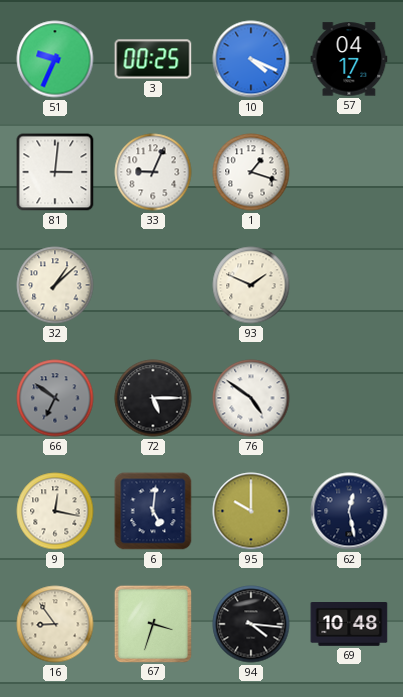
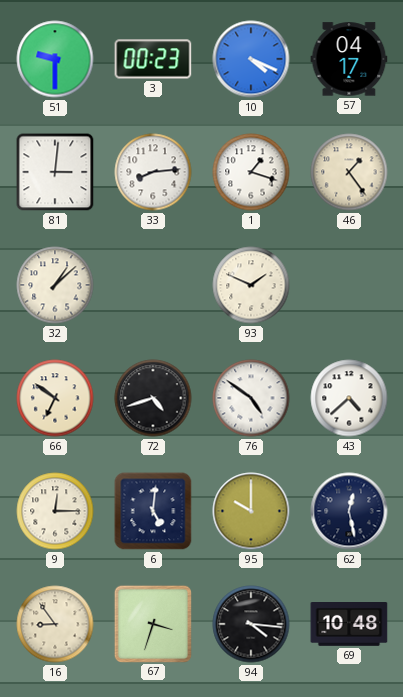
51: 9:34 -> 9:30
3: 00:25 -> 00:23
33: 9:04 -> 8:14
46: none -> 1:24
66 dial: grey -> cream
72: 5:15 -> 4:42
43: none -> 4:38
9: 12:17 -> 12:15
